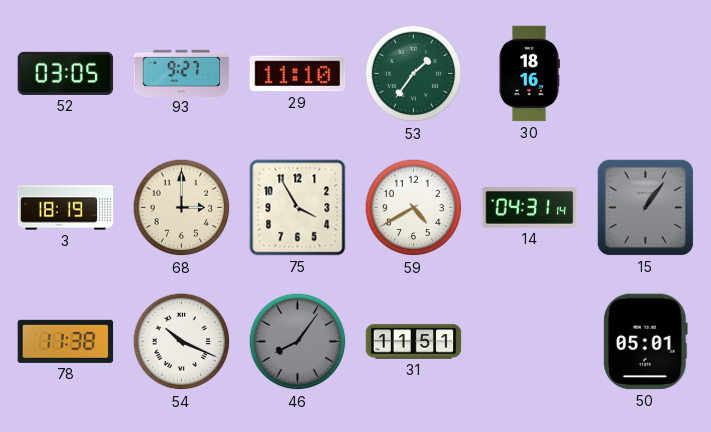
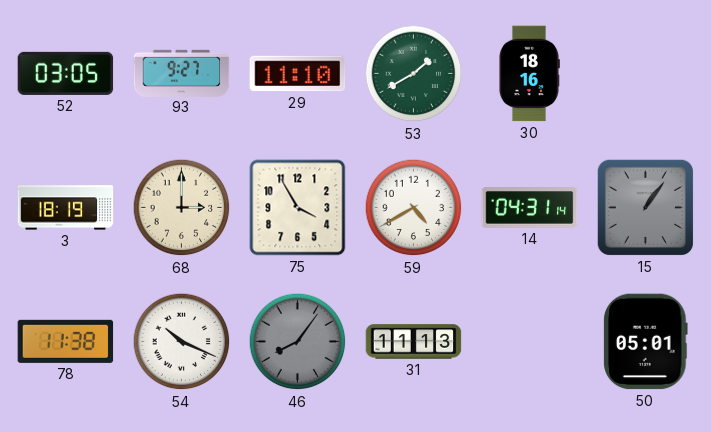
53: 1:36 -> 1:40
31: 11:51 -> 11:13
